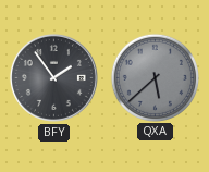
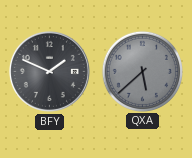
BFY: 1:54 -> 1:49
